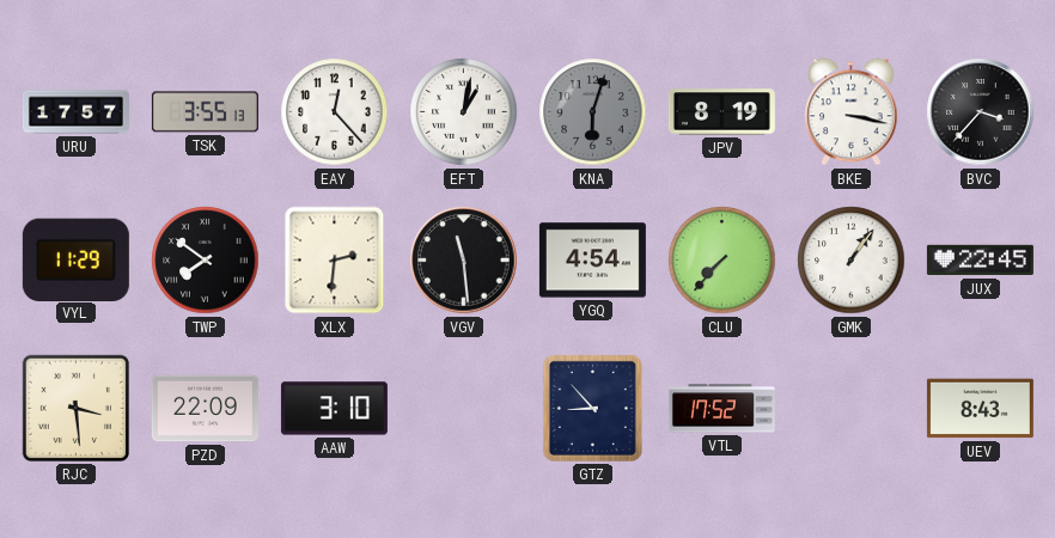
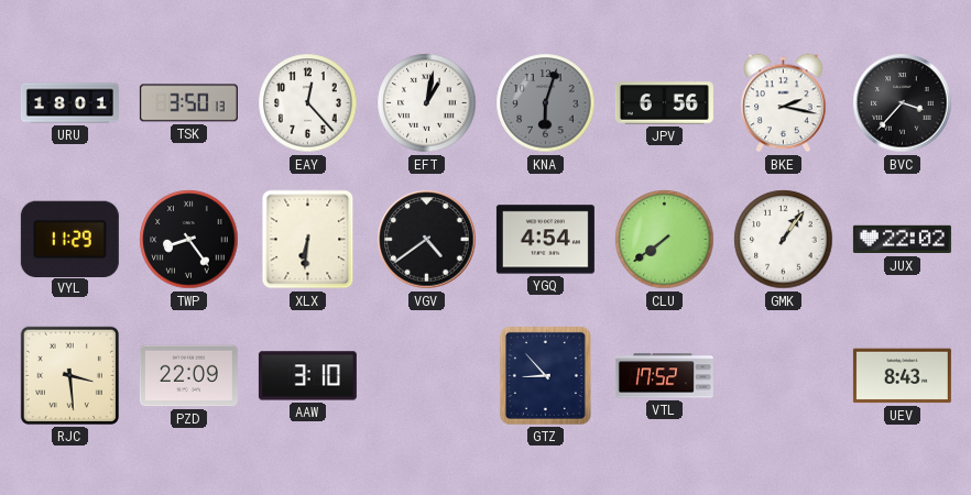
URU: 17:57 -> 18:01
TSK: 3:55 -> 3:50
JPV: 8:19 -> 6:56
BKE: 3:17 -> 2:17
TWP: 7:51 -> 8:24
XLX: 2:31 -> 6:31
VGV: 11:29 -> 4:39
CLU: 7:37 -> 7:39
JUX: 22:45 -> 22:02
